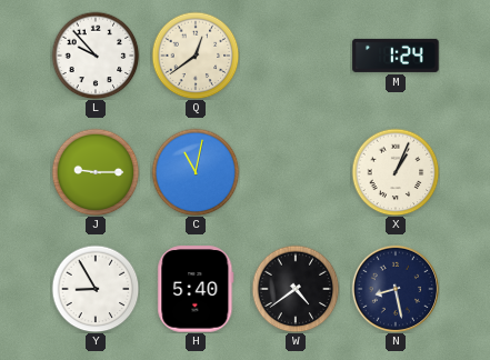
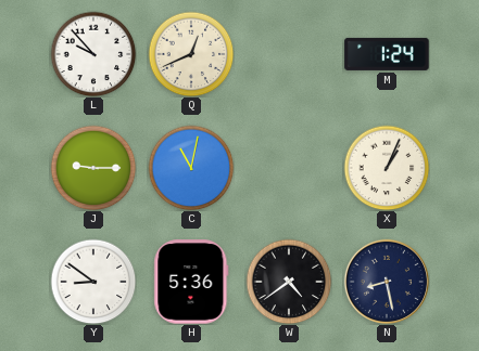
Q: 12:39 -> 12:41
Y: 8:55 -> 8:51
H: 5:40 -> 5:36
